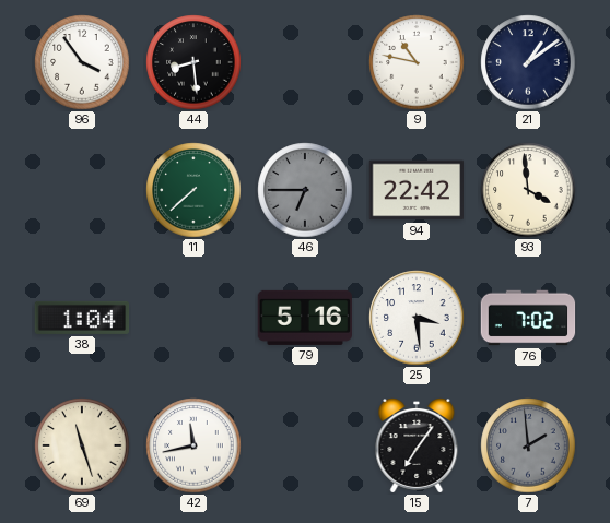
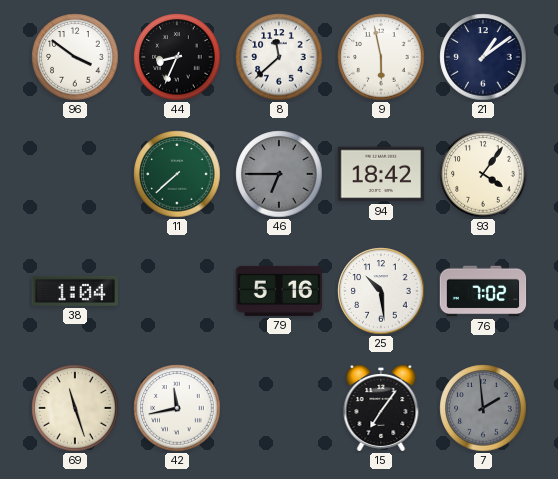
96: 3:54 -> 3:51
44: 8:29 -> 8:34
8: none -> 11:38
9: 10:47 -> 5:58
94: 22:42 -> 18:42
93: 3:59 -> 4:06
25: 3:29 -> 10:29
